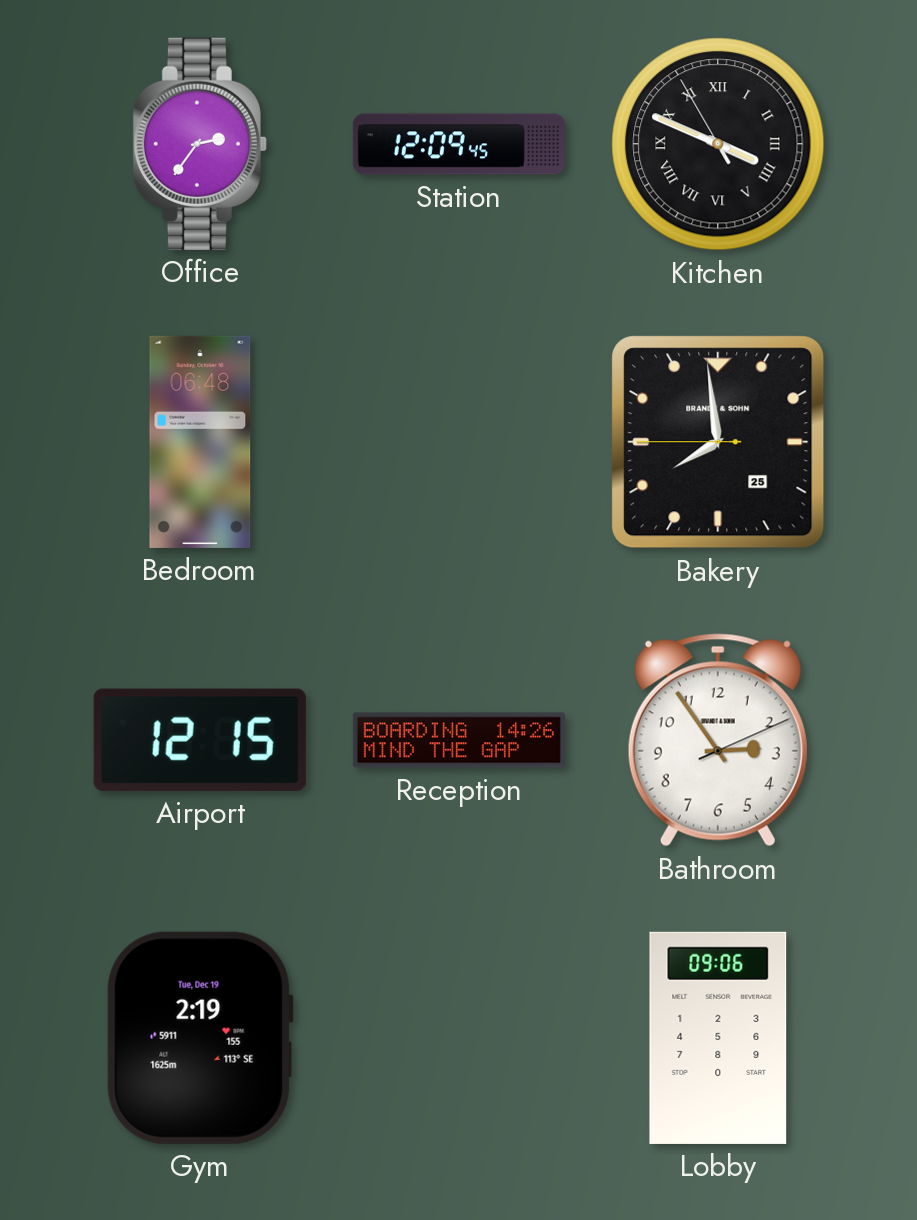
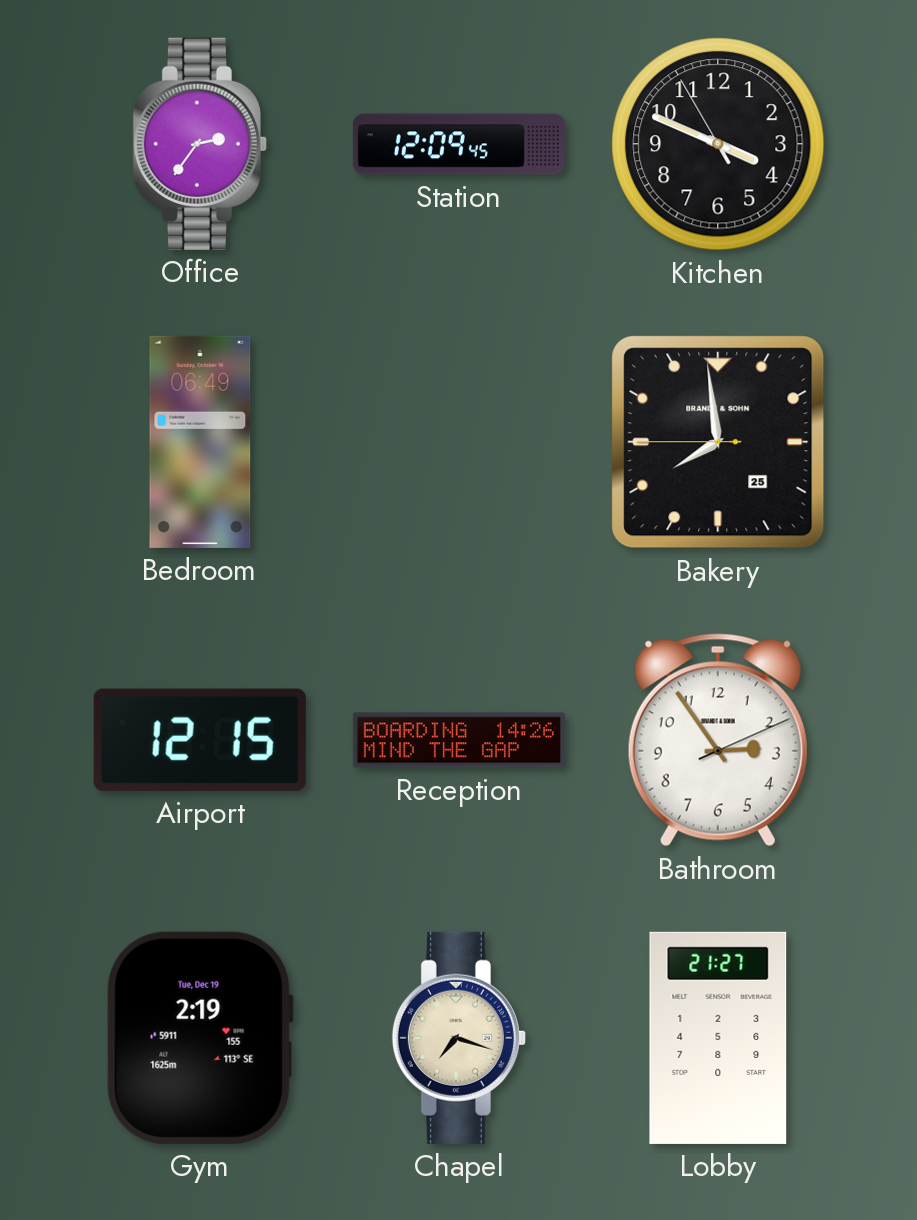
Kitchen numerals: Roman -> Arabic
Bedroom: 06:48 -> 06:49
Chapel: none -> 7:18
Lobby: 09:06 -> 21:27
